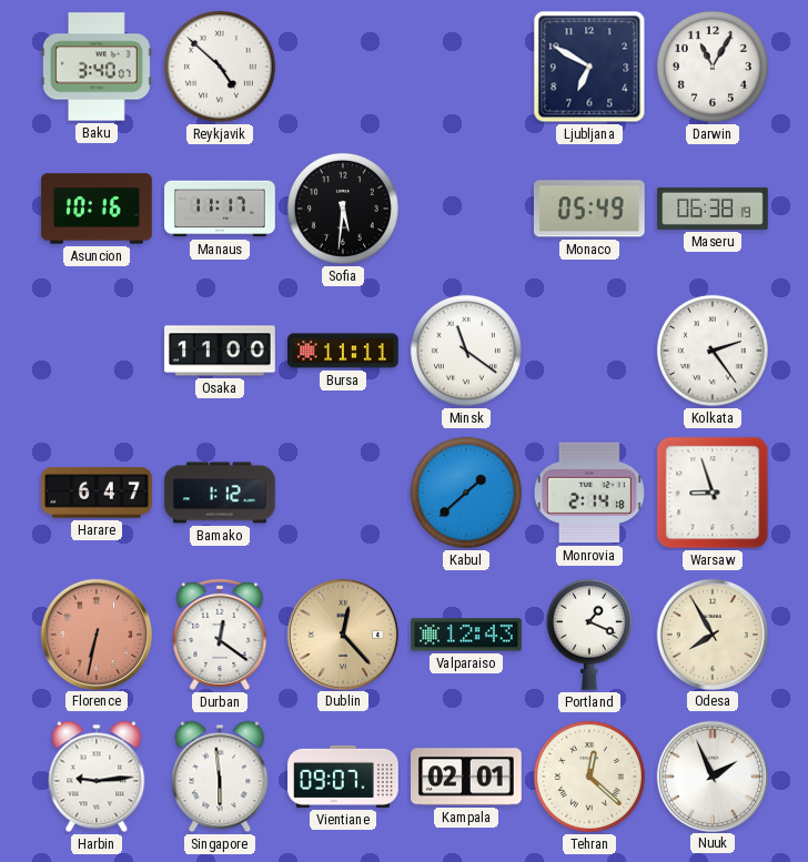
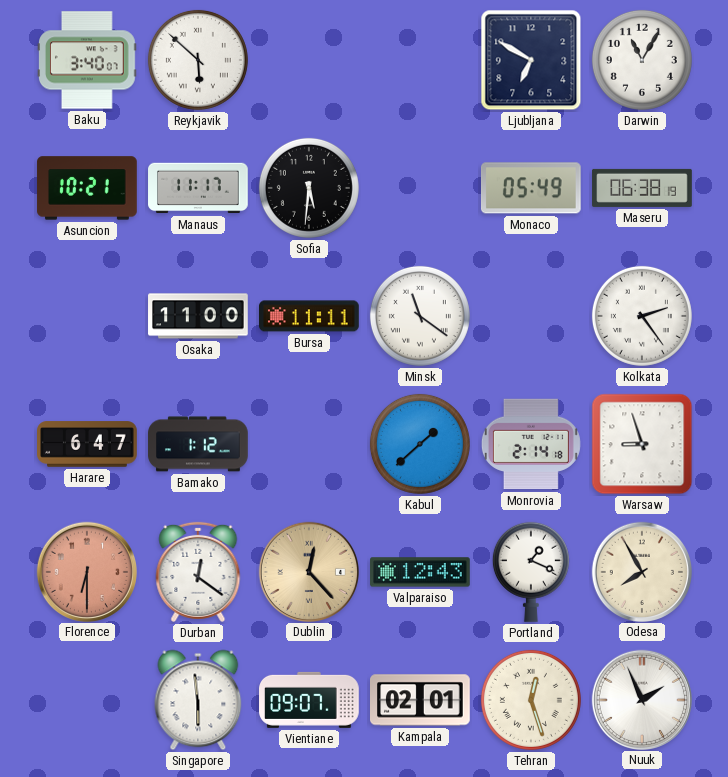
Reykjavik: 4:52 -> 5:52
Asuncion: 10:16 -> 10:21
Florence: 6:32 -> 6:30
Harbin: 9:14 -> none
Tehran: 12:22 -> 12:27
